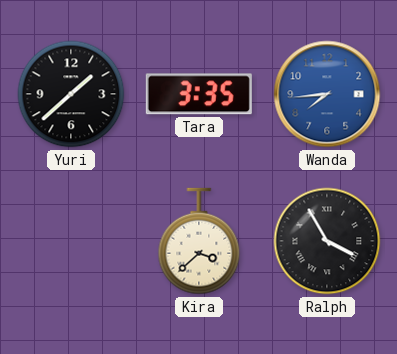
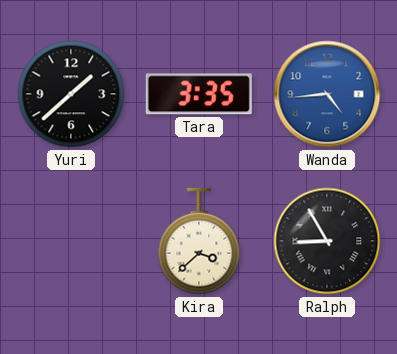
Wanda: 7:44 -> 4:44
Ralph: 3:55 -> 8:55
